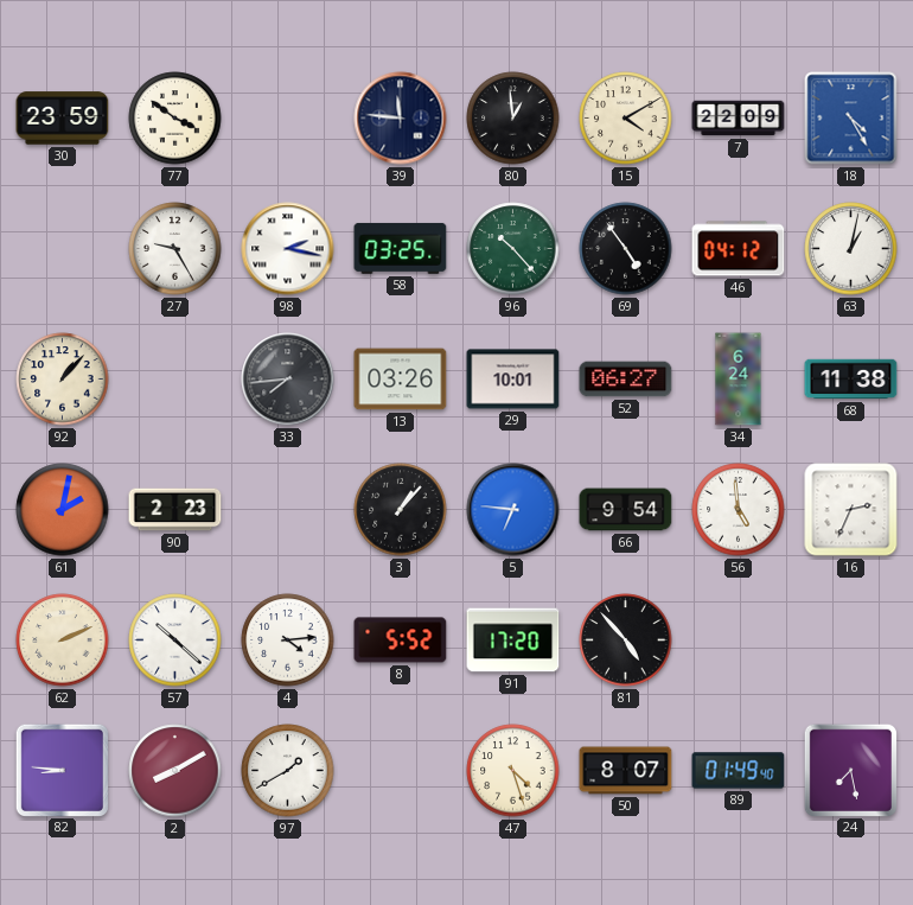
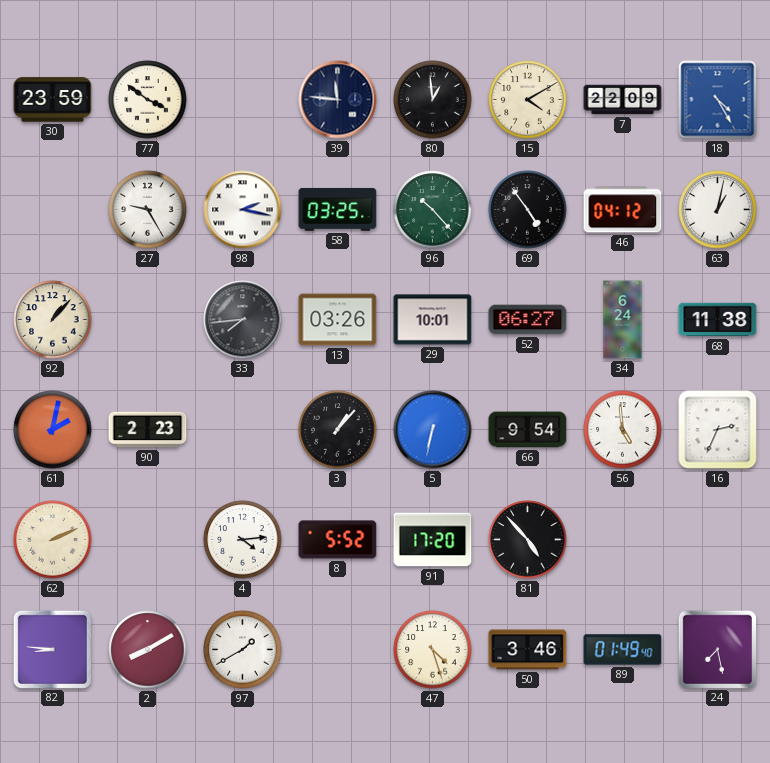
5: 6:46 -> 6:32
57: 10:22 -> none
50: 8:07 -> 3:46
